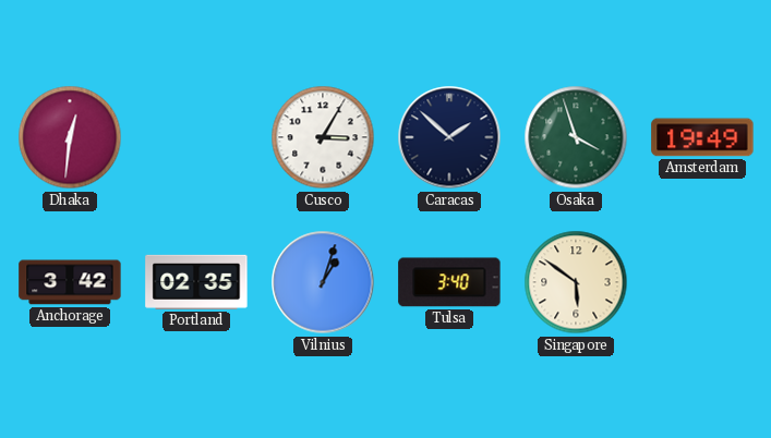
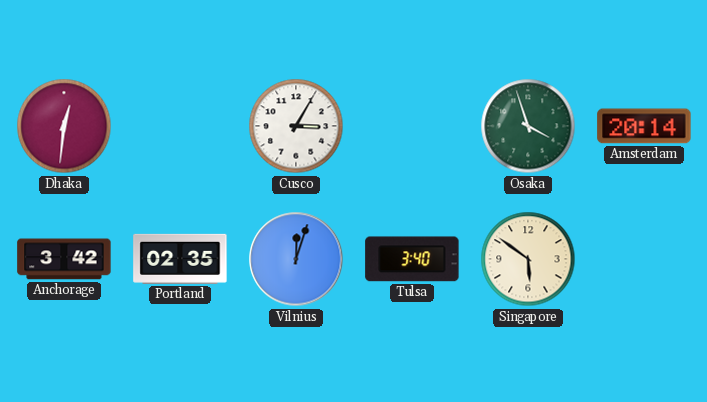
Caracas: 1:52 -> none
Amsterdam: 19:49 -> 20:14
Vilnius: 1:03 -> 12:03
